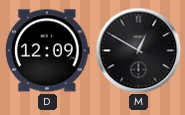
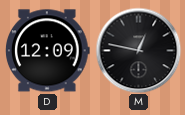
M: 12:50 -> 12:47
